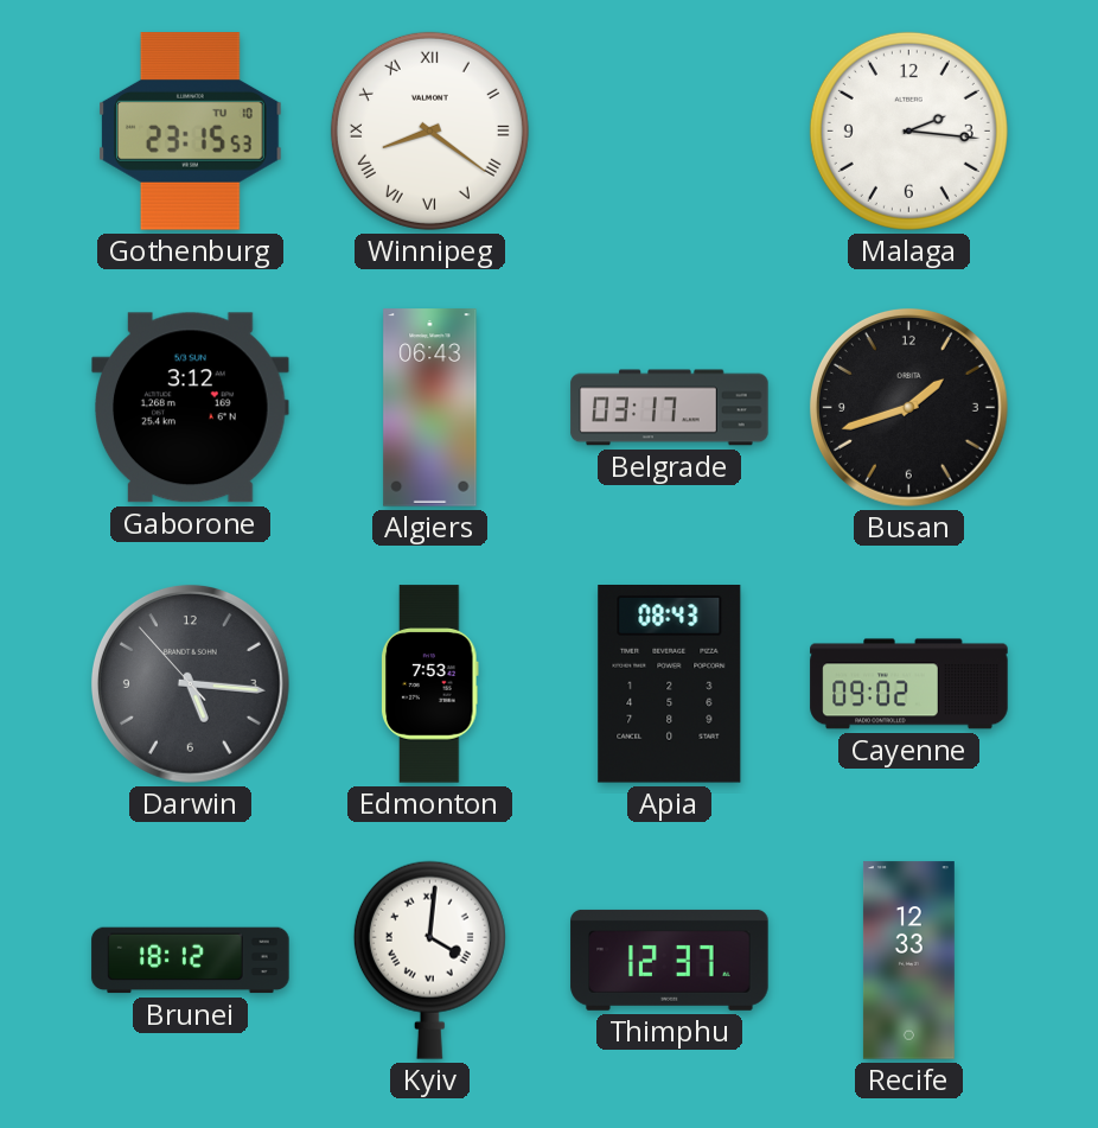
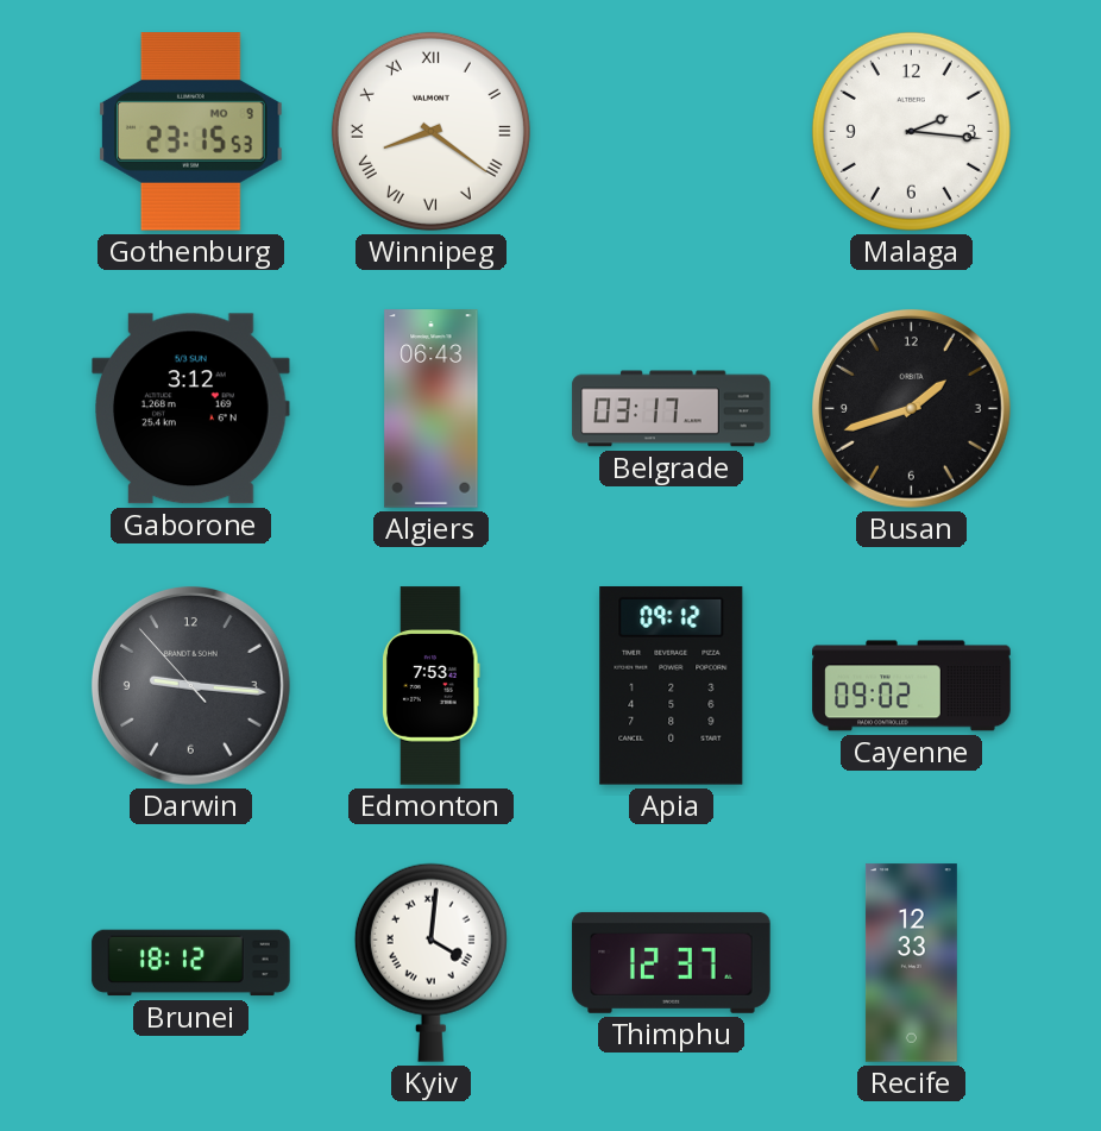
Gothenburg date: TU 10 -> MO 9
Darwin: 5:15 -> 9:15
Apia: 08:43 -> 09:12
